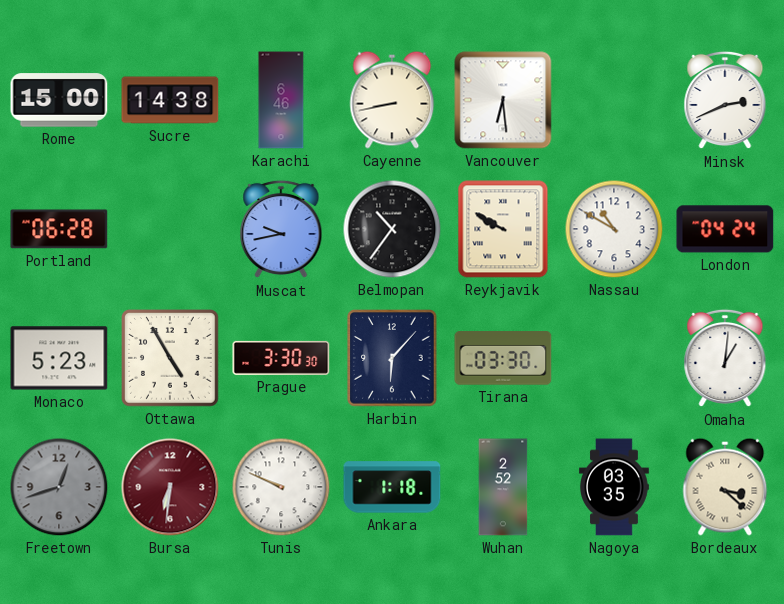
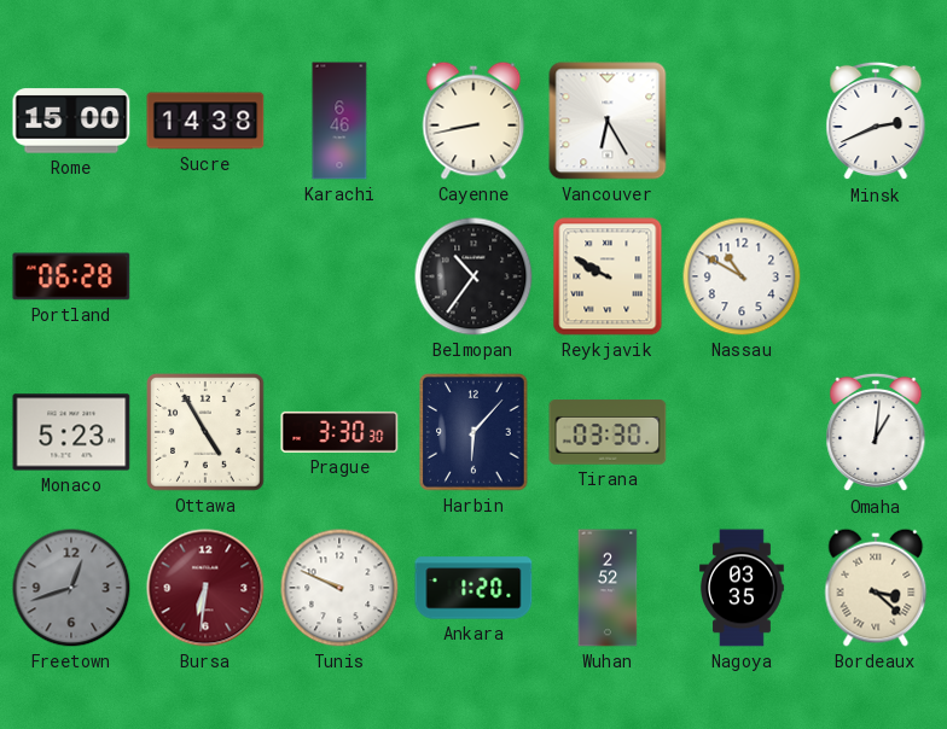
Vancouver: 6:29 -> 6:25
Muscat: 9:43 -> none
London: 04:24 -> none
Ankara: 1:18 -> 1:20
